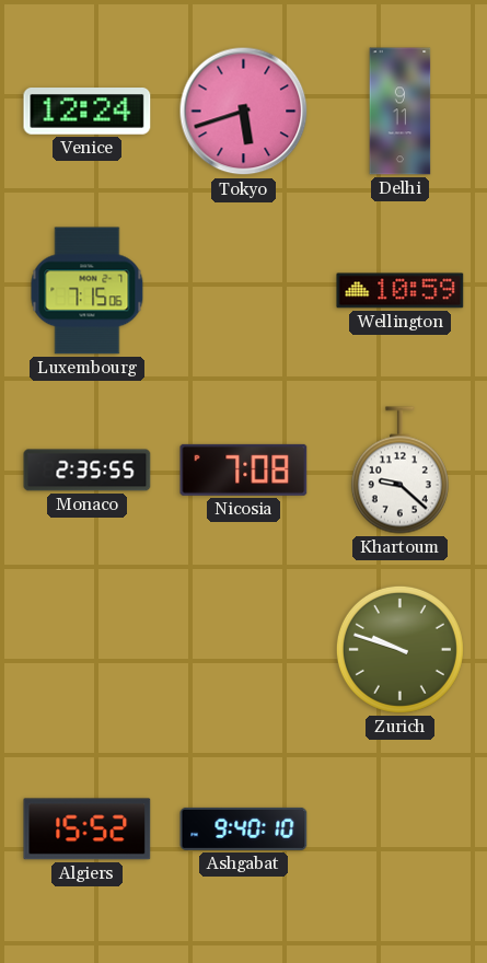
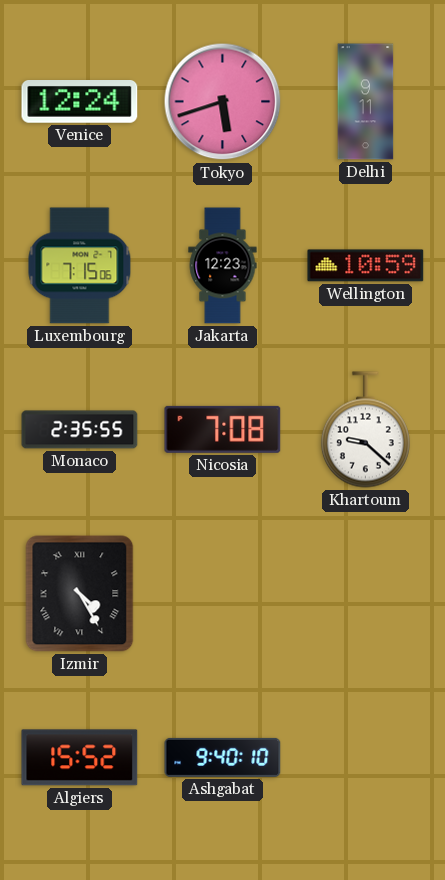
Jakarta: none -> 12:23
Izmir: none -> 4:25
Zurich: 9:48 -> none
